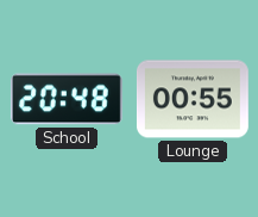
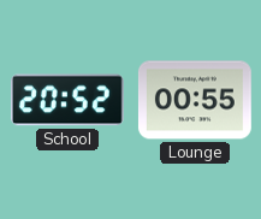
School: 20:48 -> 20:52
